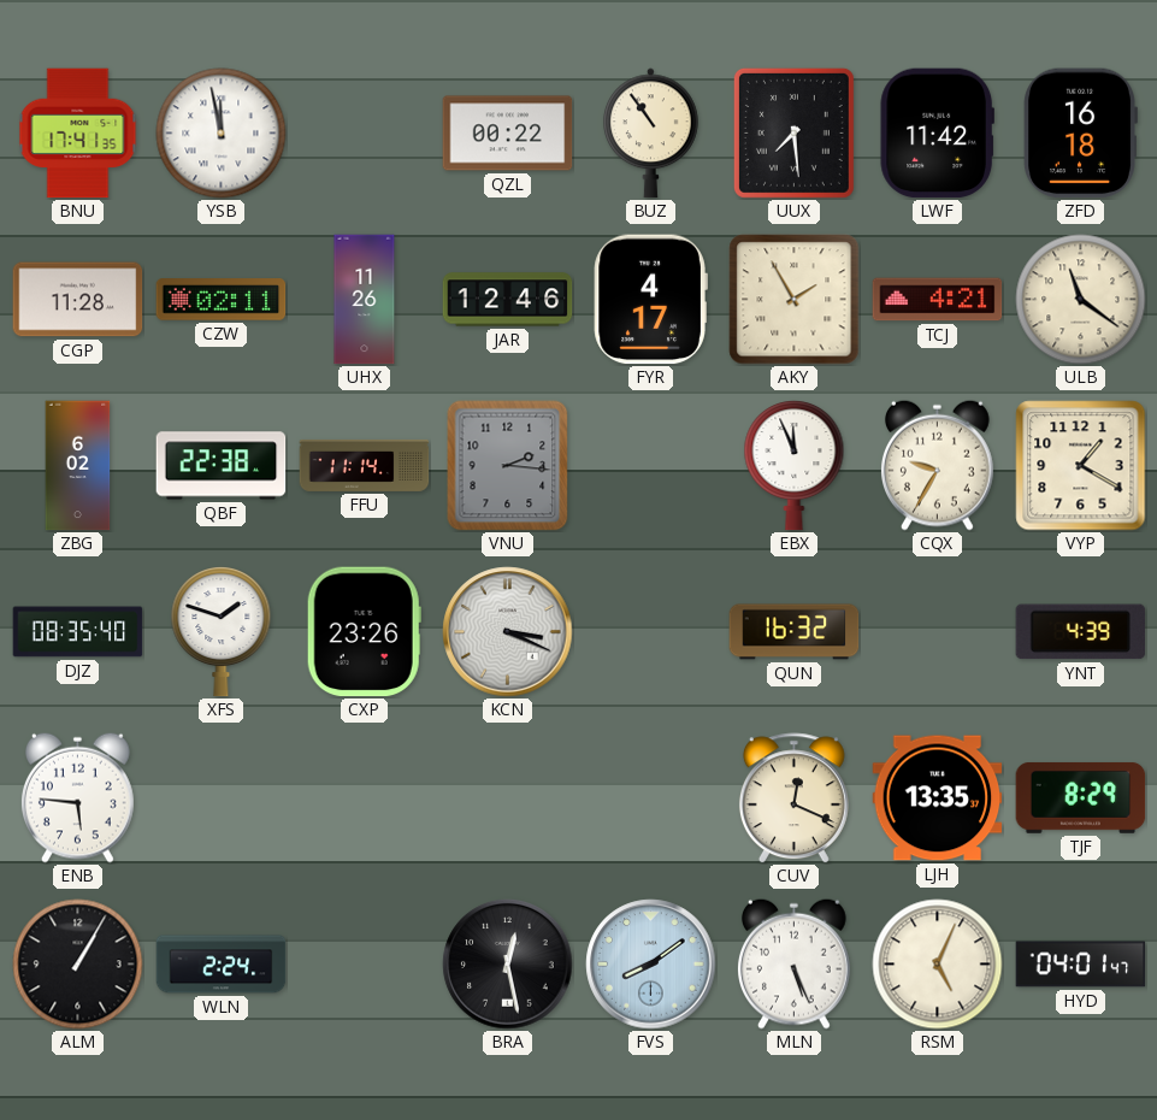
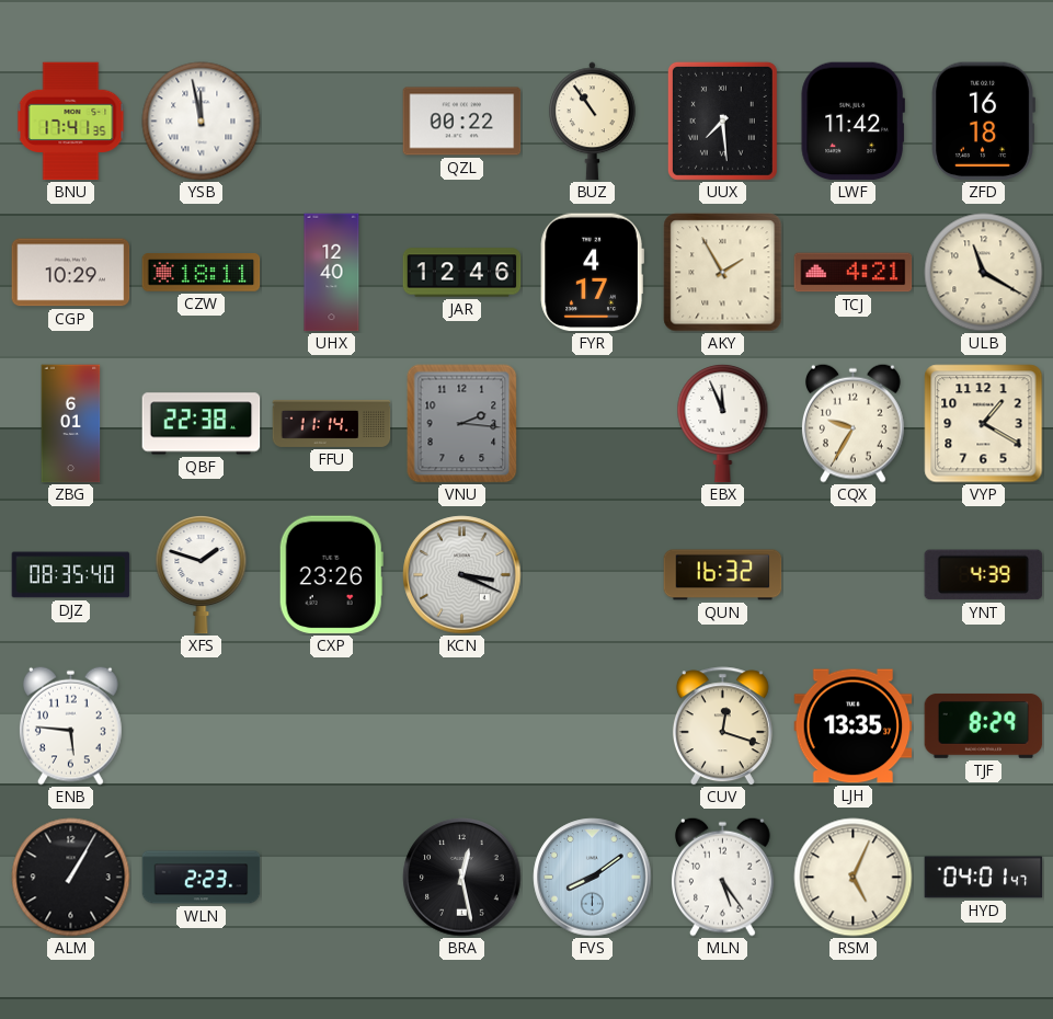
CGP: 11:28 -> 10:29
CZW: 02:11 -> 18:11
UHX: 11:26 -> 12:40
ULB: 11:21 -> 11:20
ZBG: 6:02 -> 6:01
CUV: 12:19 -> 12:18
WLN: 2:24 -> 2:23
MLN: 5:26 -> 5:24
